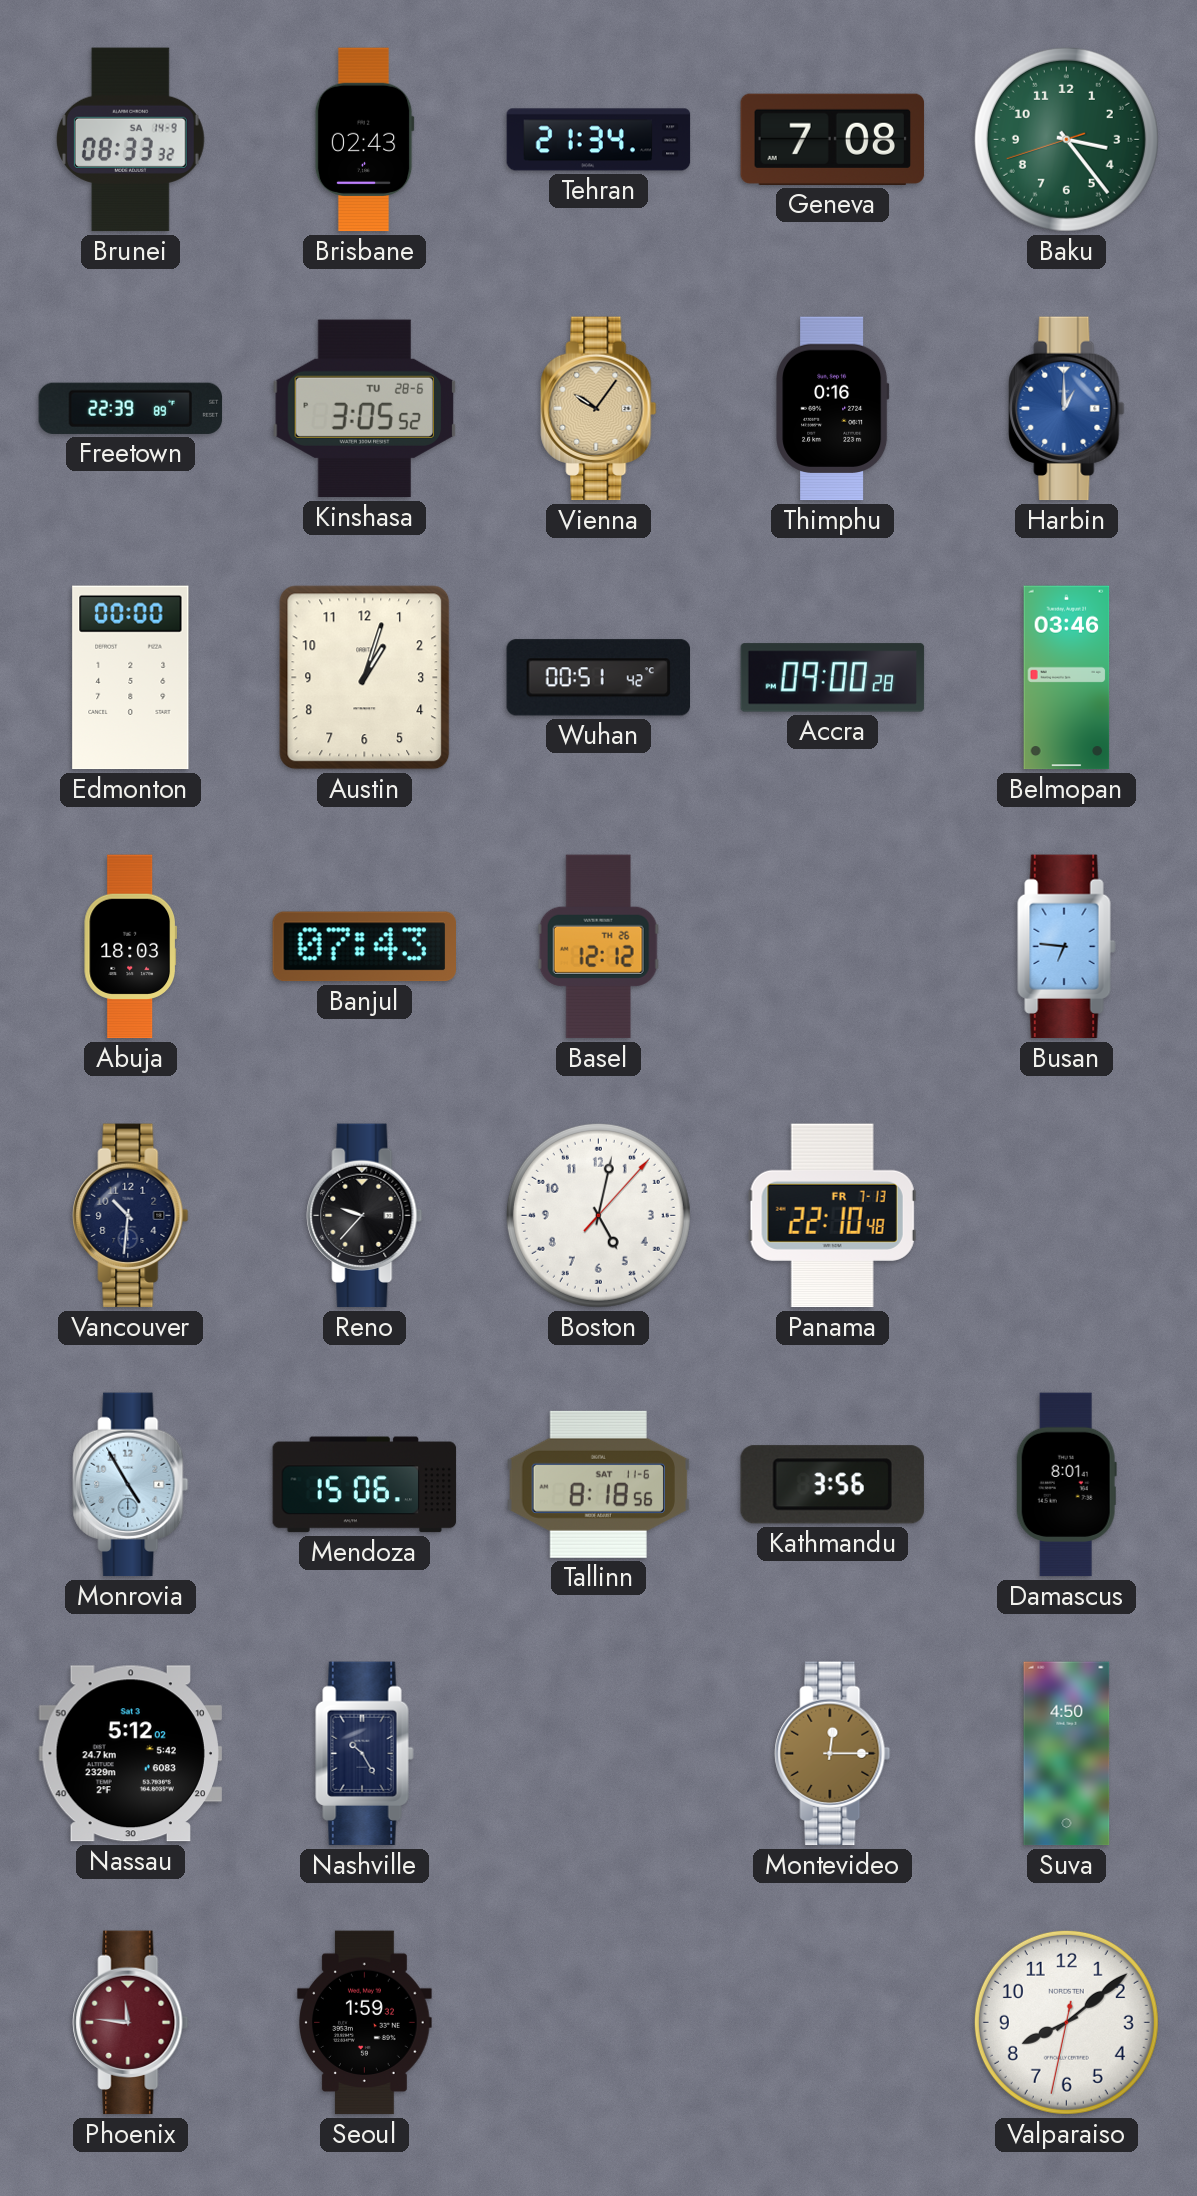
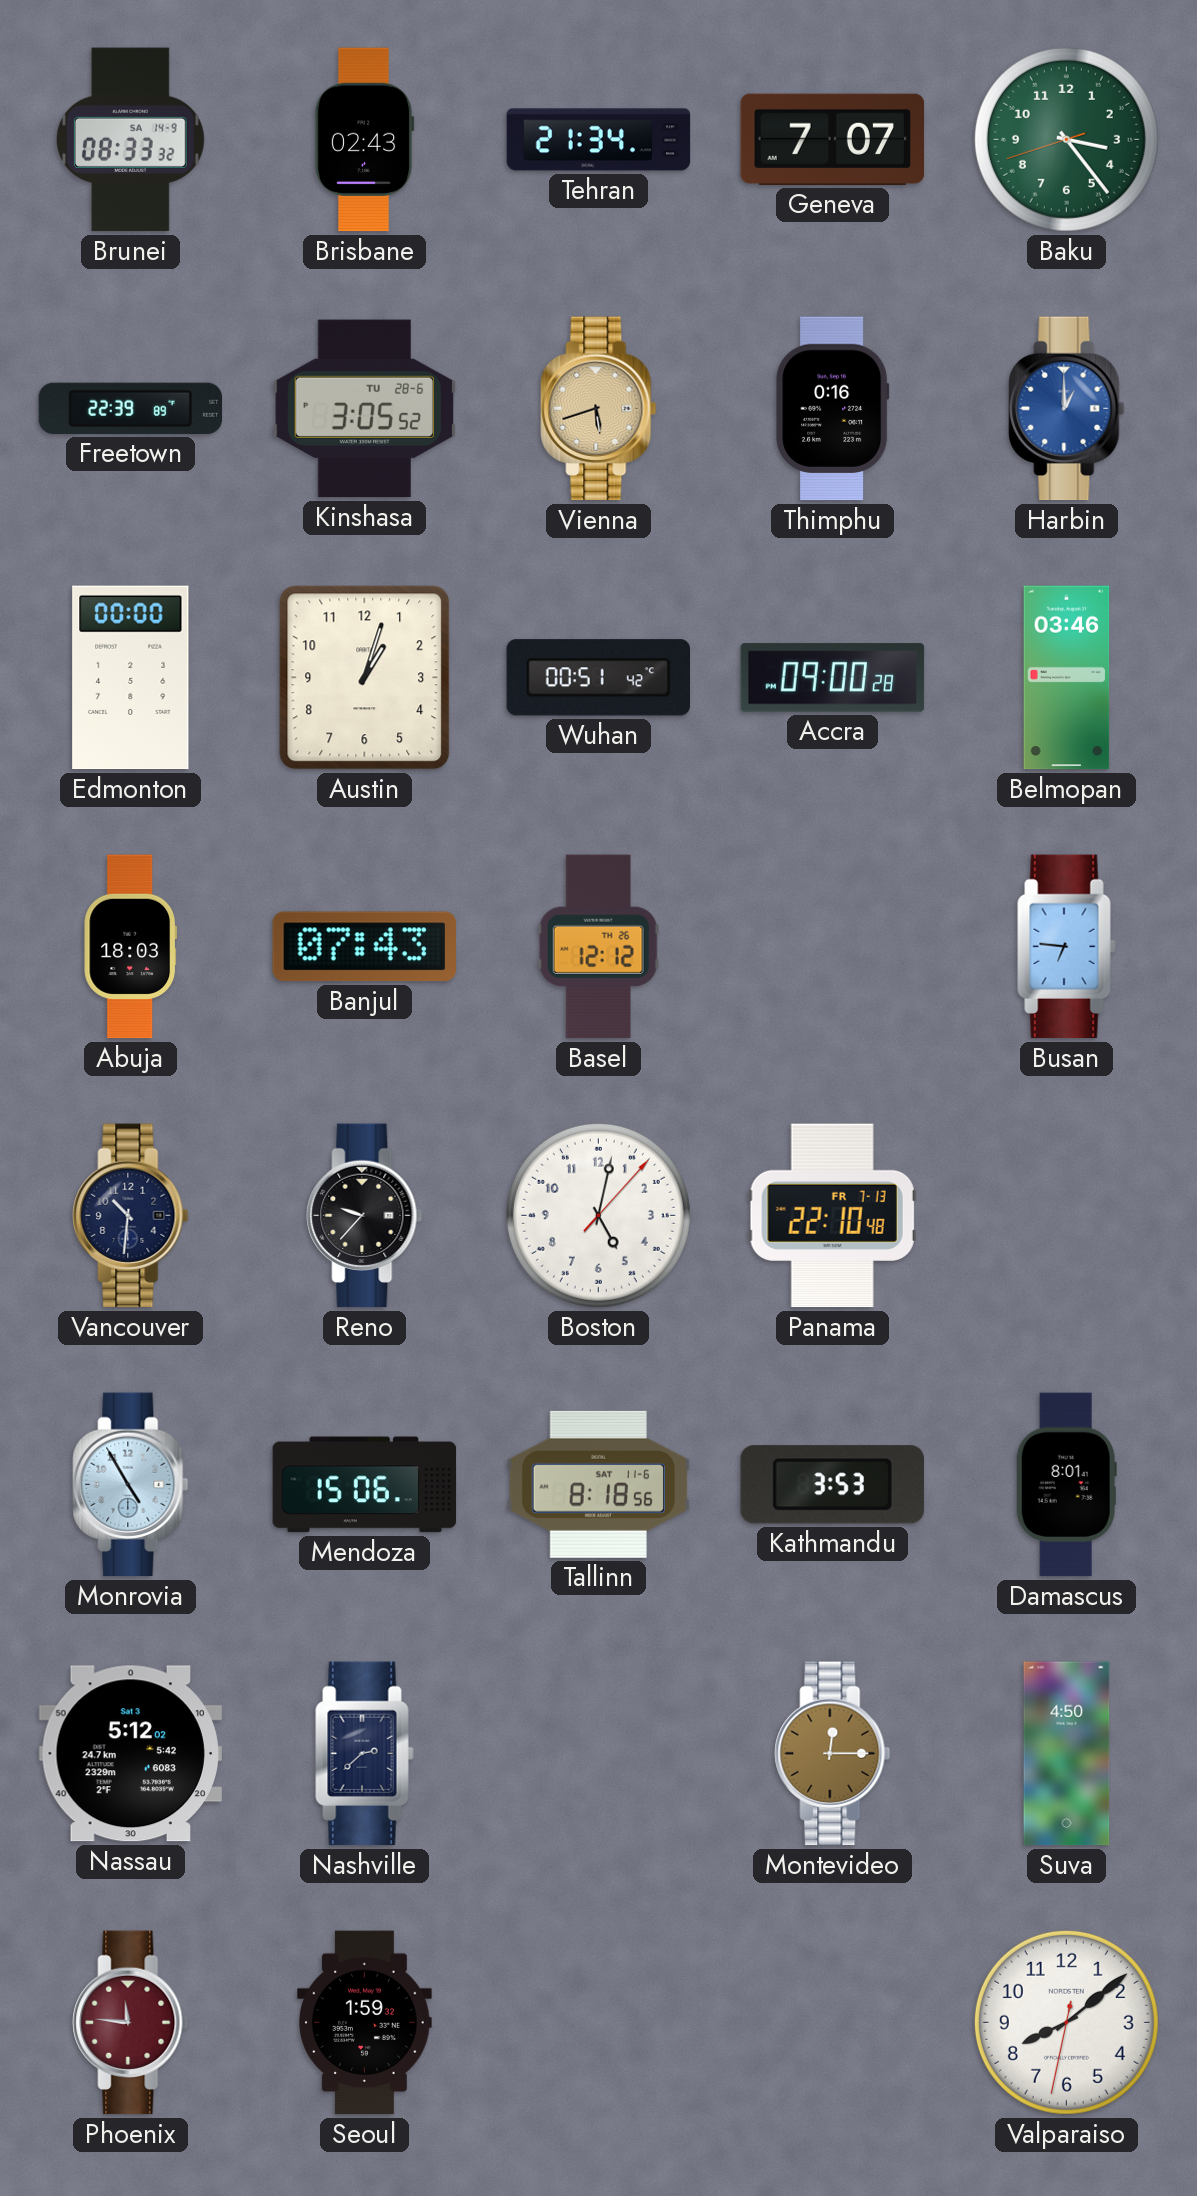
Geneva: 7:08 -> 7:07
Vienna: 10:06 -> 5:42
Kathmandu: 3:56 -> 3:53
Nashville: 10:25 -> 2:38
